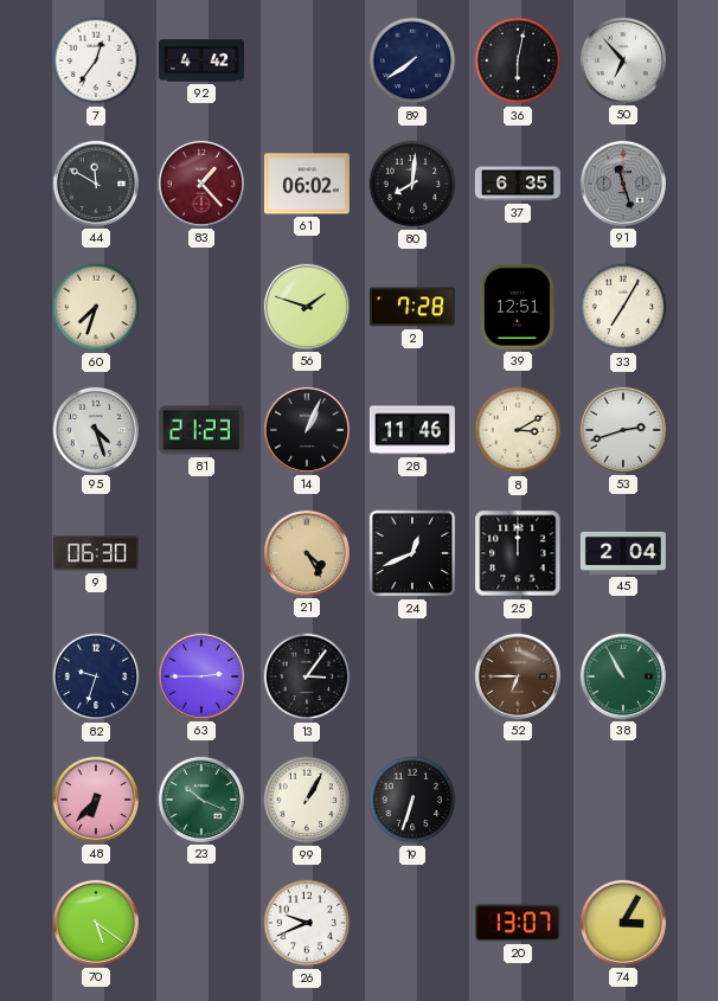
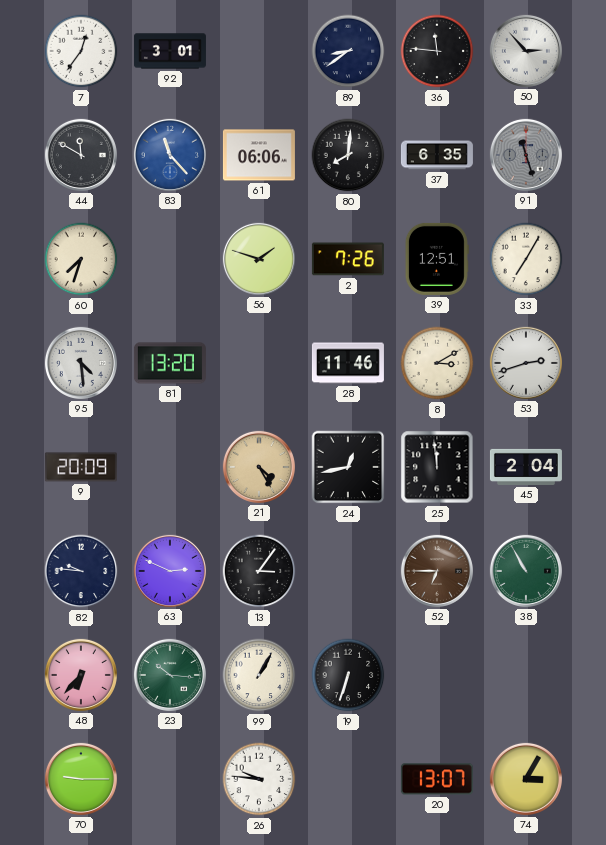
92: 4:42 -> 3:01
89: 7:39 -> 8:39
36: 6:02 -> 11:46
50: 6:53 -> 2:53
83: 1:23 -> 11:23
83 dial: burgundy -> blue
61: 06:02 -> 06:06
2: 7:28 -> 7:26
95: 4:27 -> 4:29
81: 21:23 -> 13:20
14: 1:04 -> none
9: 06:30 -> 20:09
24: 12:41 -> 12:43
25: 12:00 -> 11:59
82: 9:33 -> 9:46
63: 2:45 -> 2:49
23: 10:19 -> 10:16
70: 5:21 -> 9:15
26: 9:41 -> 9:46
